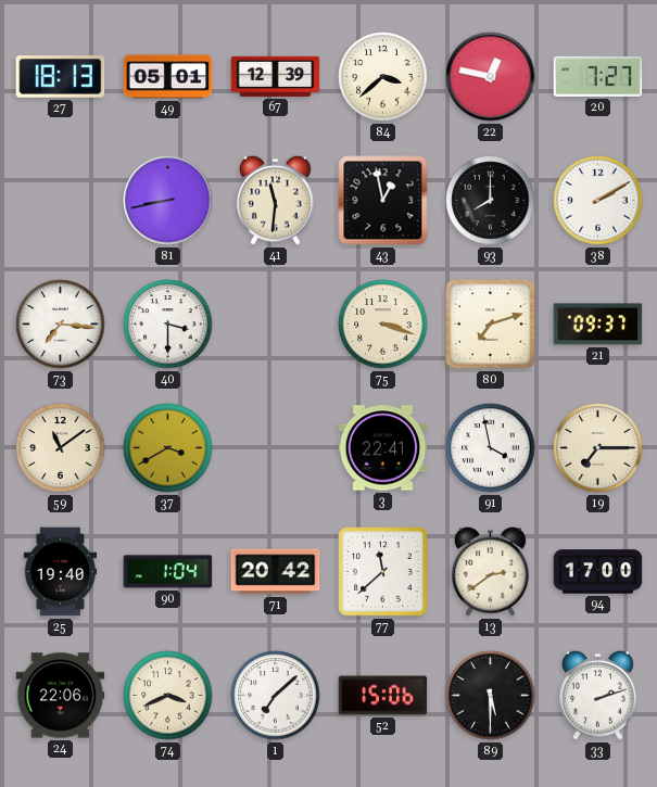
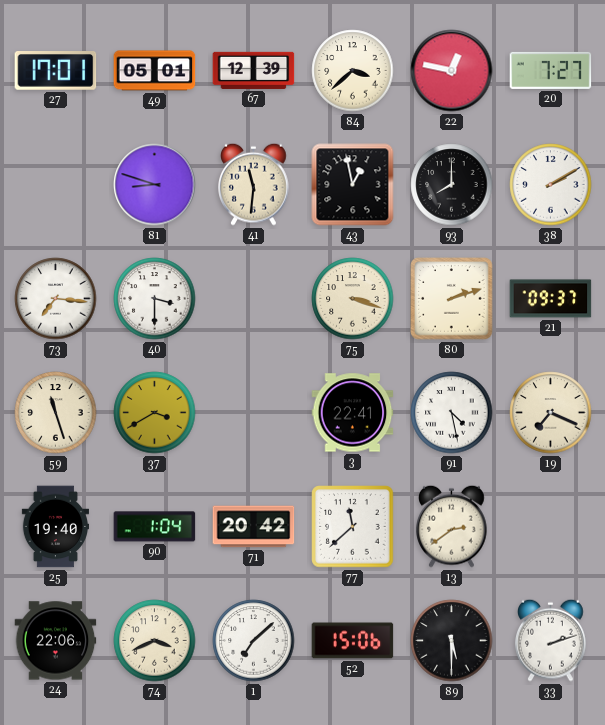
27: 18:13 -> 17:01
81: 8:43 -> 8:48
80: 7:12 -> 2:12
59: 11:09 -> 11:27
91: 3:58 -> 4:28
19: 7:15 -> 7:19
94: 17:00 -> none
